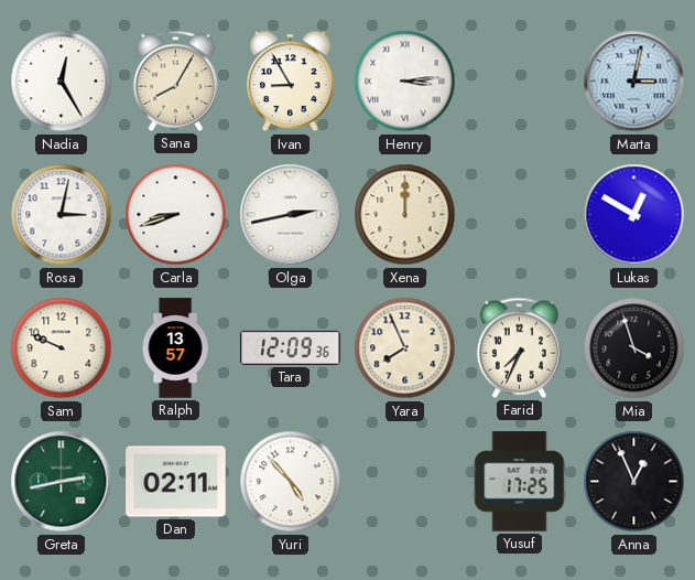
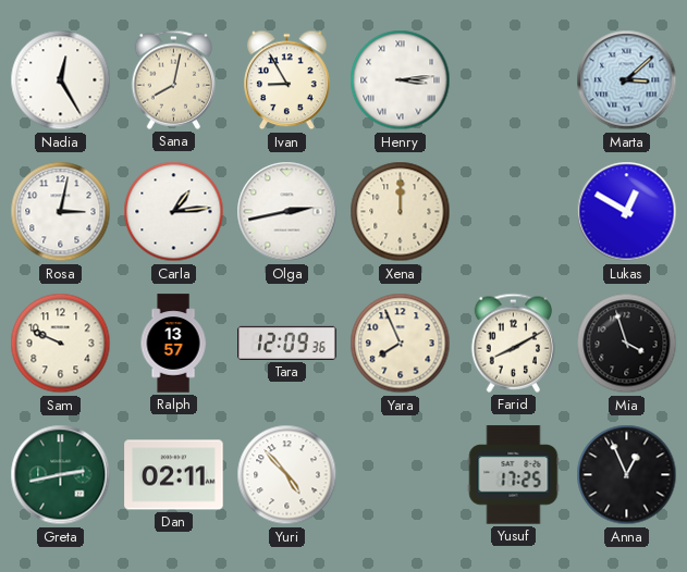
Sana: 8:05 -> 8:02
Marta: 3:02 -> 3:08
Carla: 8:42 -> 1:14
Farid: 7:34 -> 8:10
